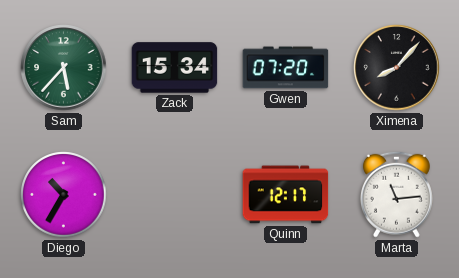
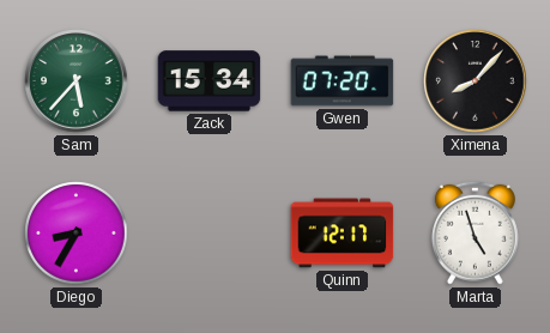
Diego: 10:35 -> 8:35
Marta: 11:14 -> 4:57
